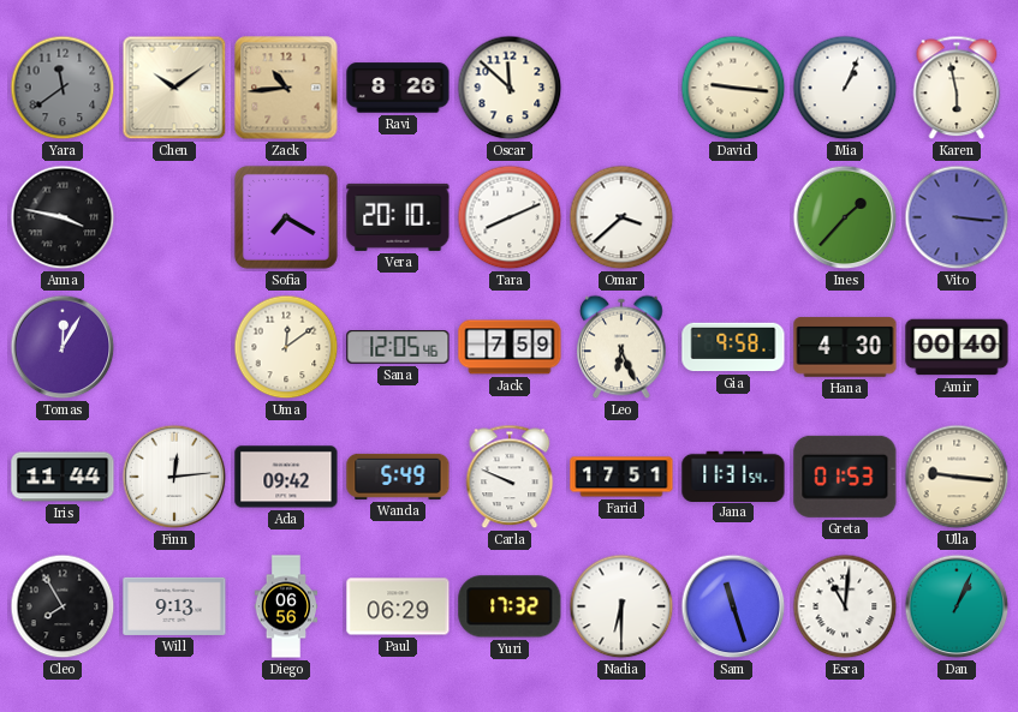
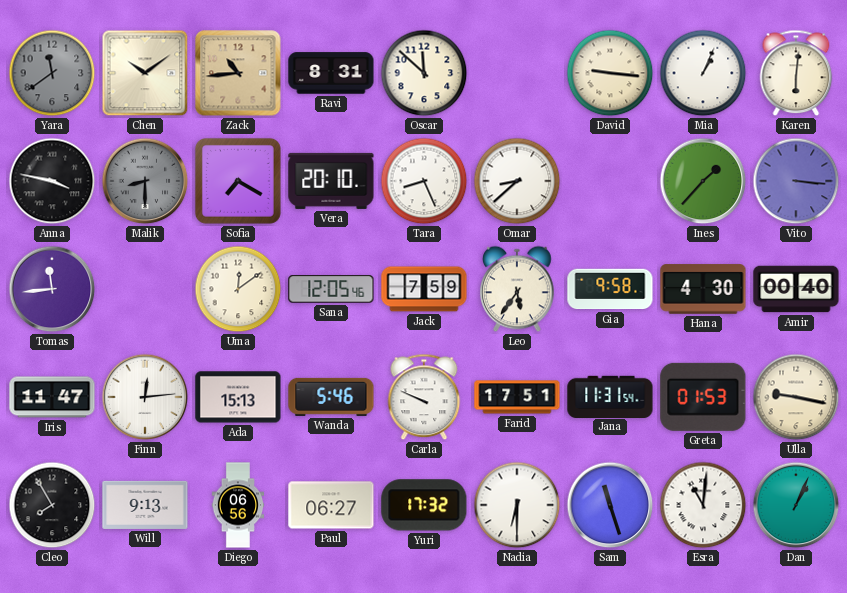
Ravi: 8:26 -> 8:31
Karen: 5:58 -> 6:01
Malik: none -> 8:30
Tara: 8:11 -> 8:26
Omar: 3:38 -> 8:38
Tomas: 12:05 -> 11:44
Leo: 6:26 -> 5:36
Iris: 11:44 -> 11:47
Ada: 09:42 -> 15:13
Wanda: 5:49 -> 5:46
Ulla: 9:16 -> 9:17
Paul: 06:29 -> 06:27
